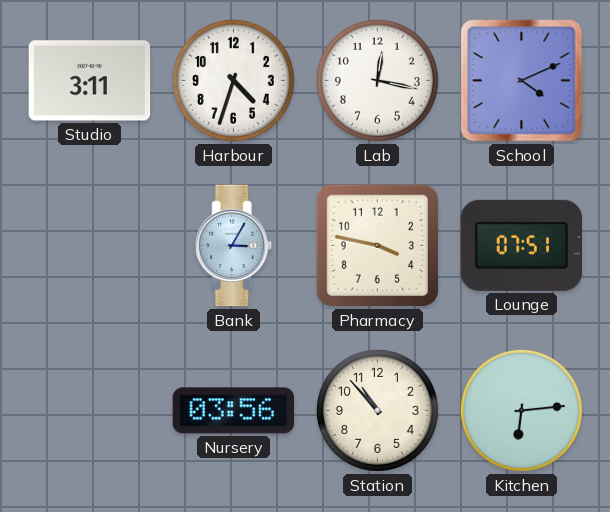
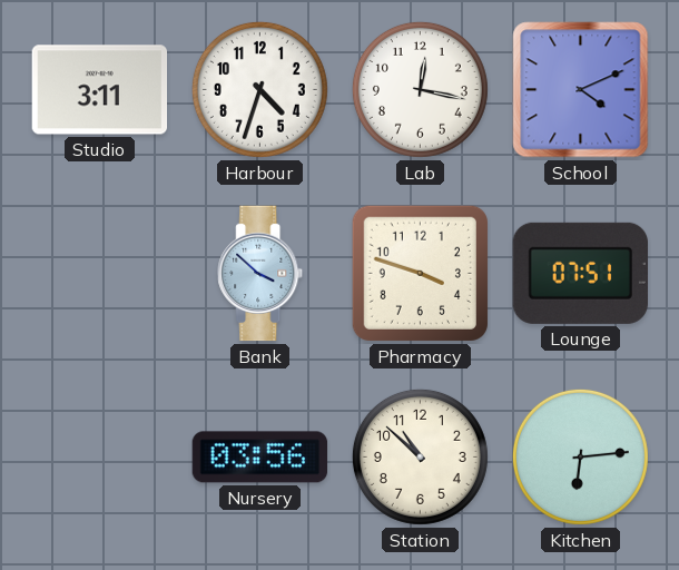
Bank: 3:05 -> 3:52
Pharmacy: 3:47 -> 3:48
Station: 10:53 -> 10:52
